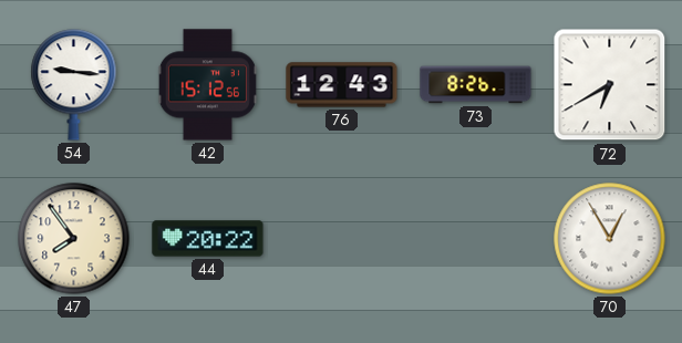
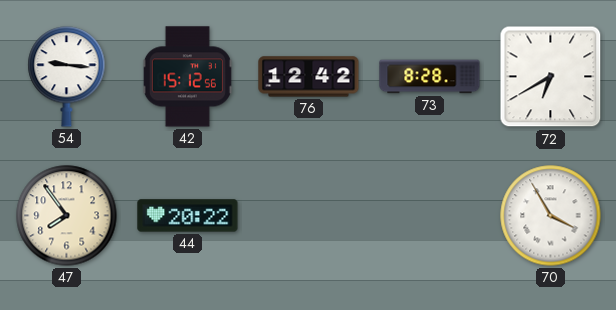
76: 12:43 -> 12:42
73: 8:26 -> 8:28
70: 12:55 -> 3:55
